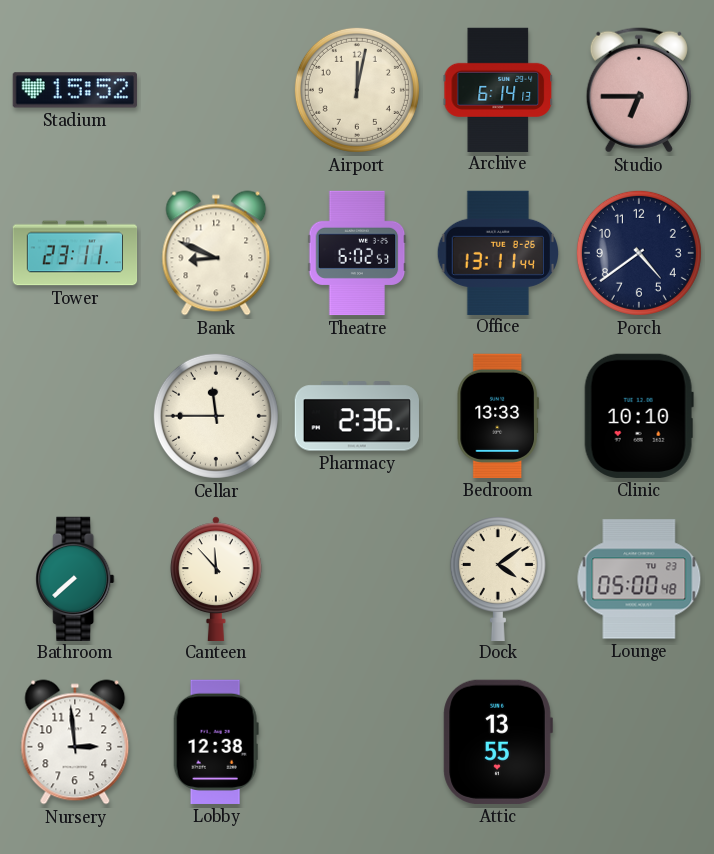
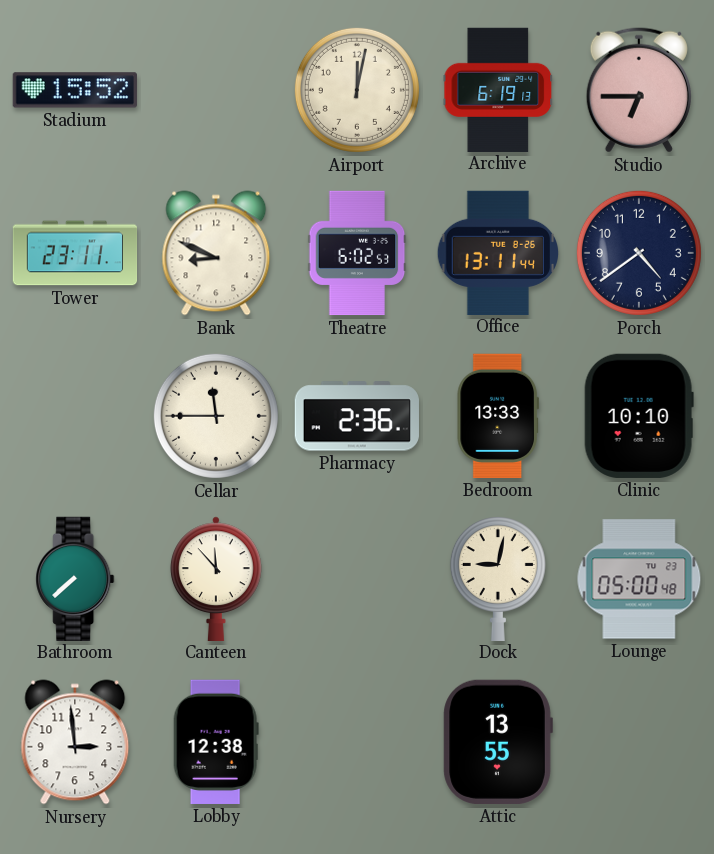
Archive: 6:14 -> 6:19
Dock: 4:09 -> 9:02
